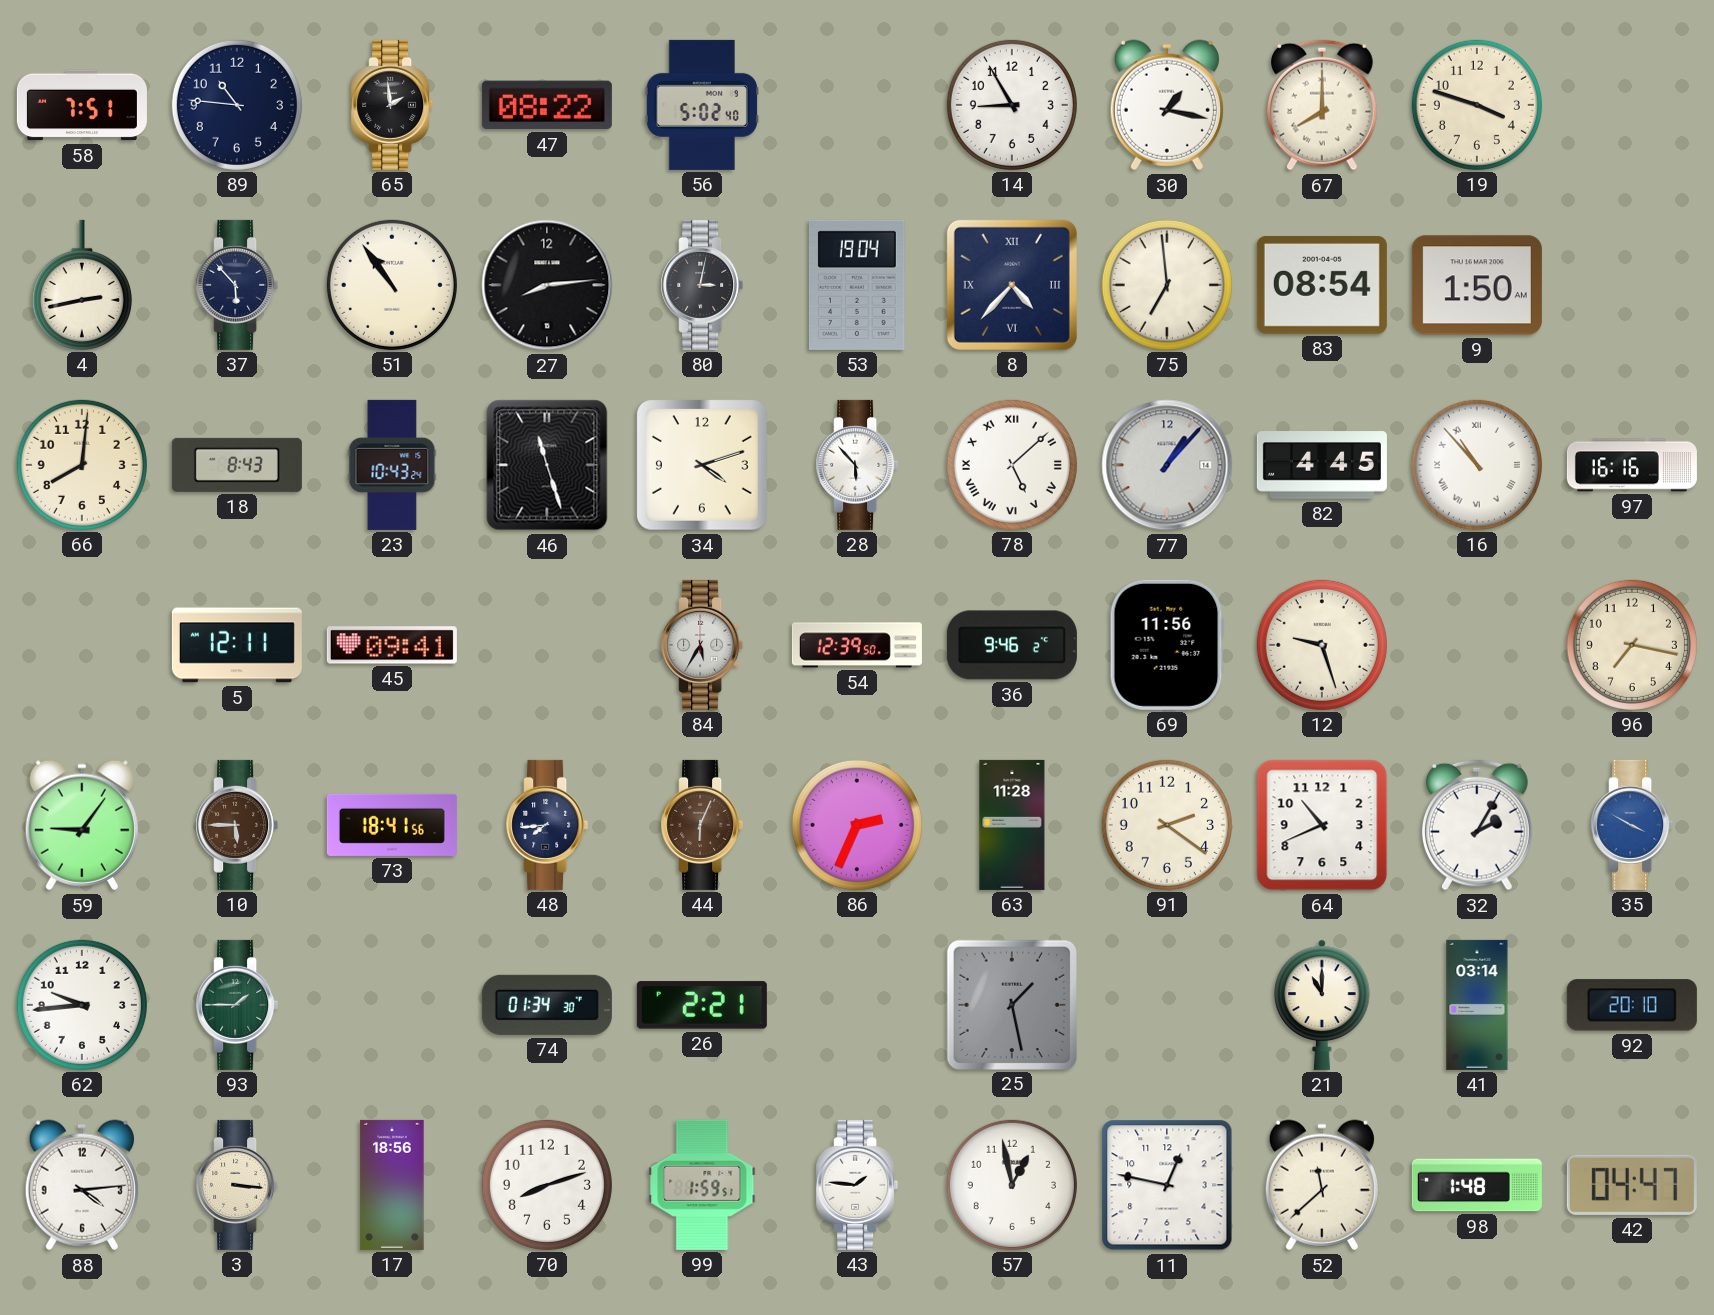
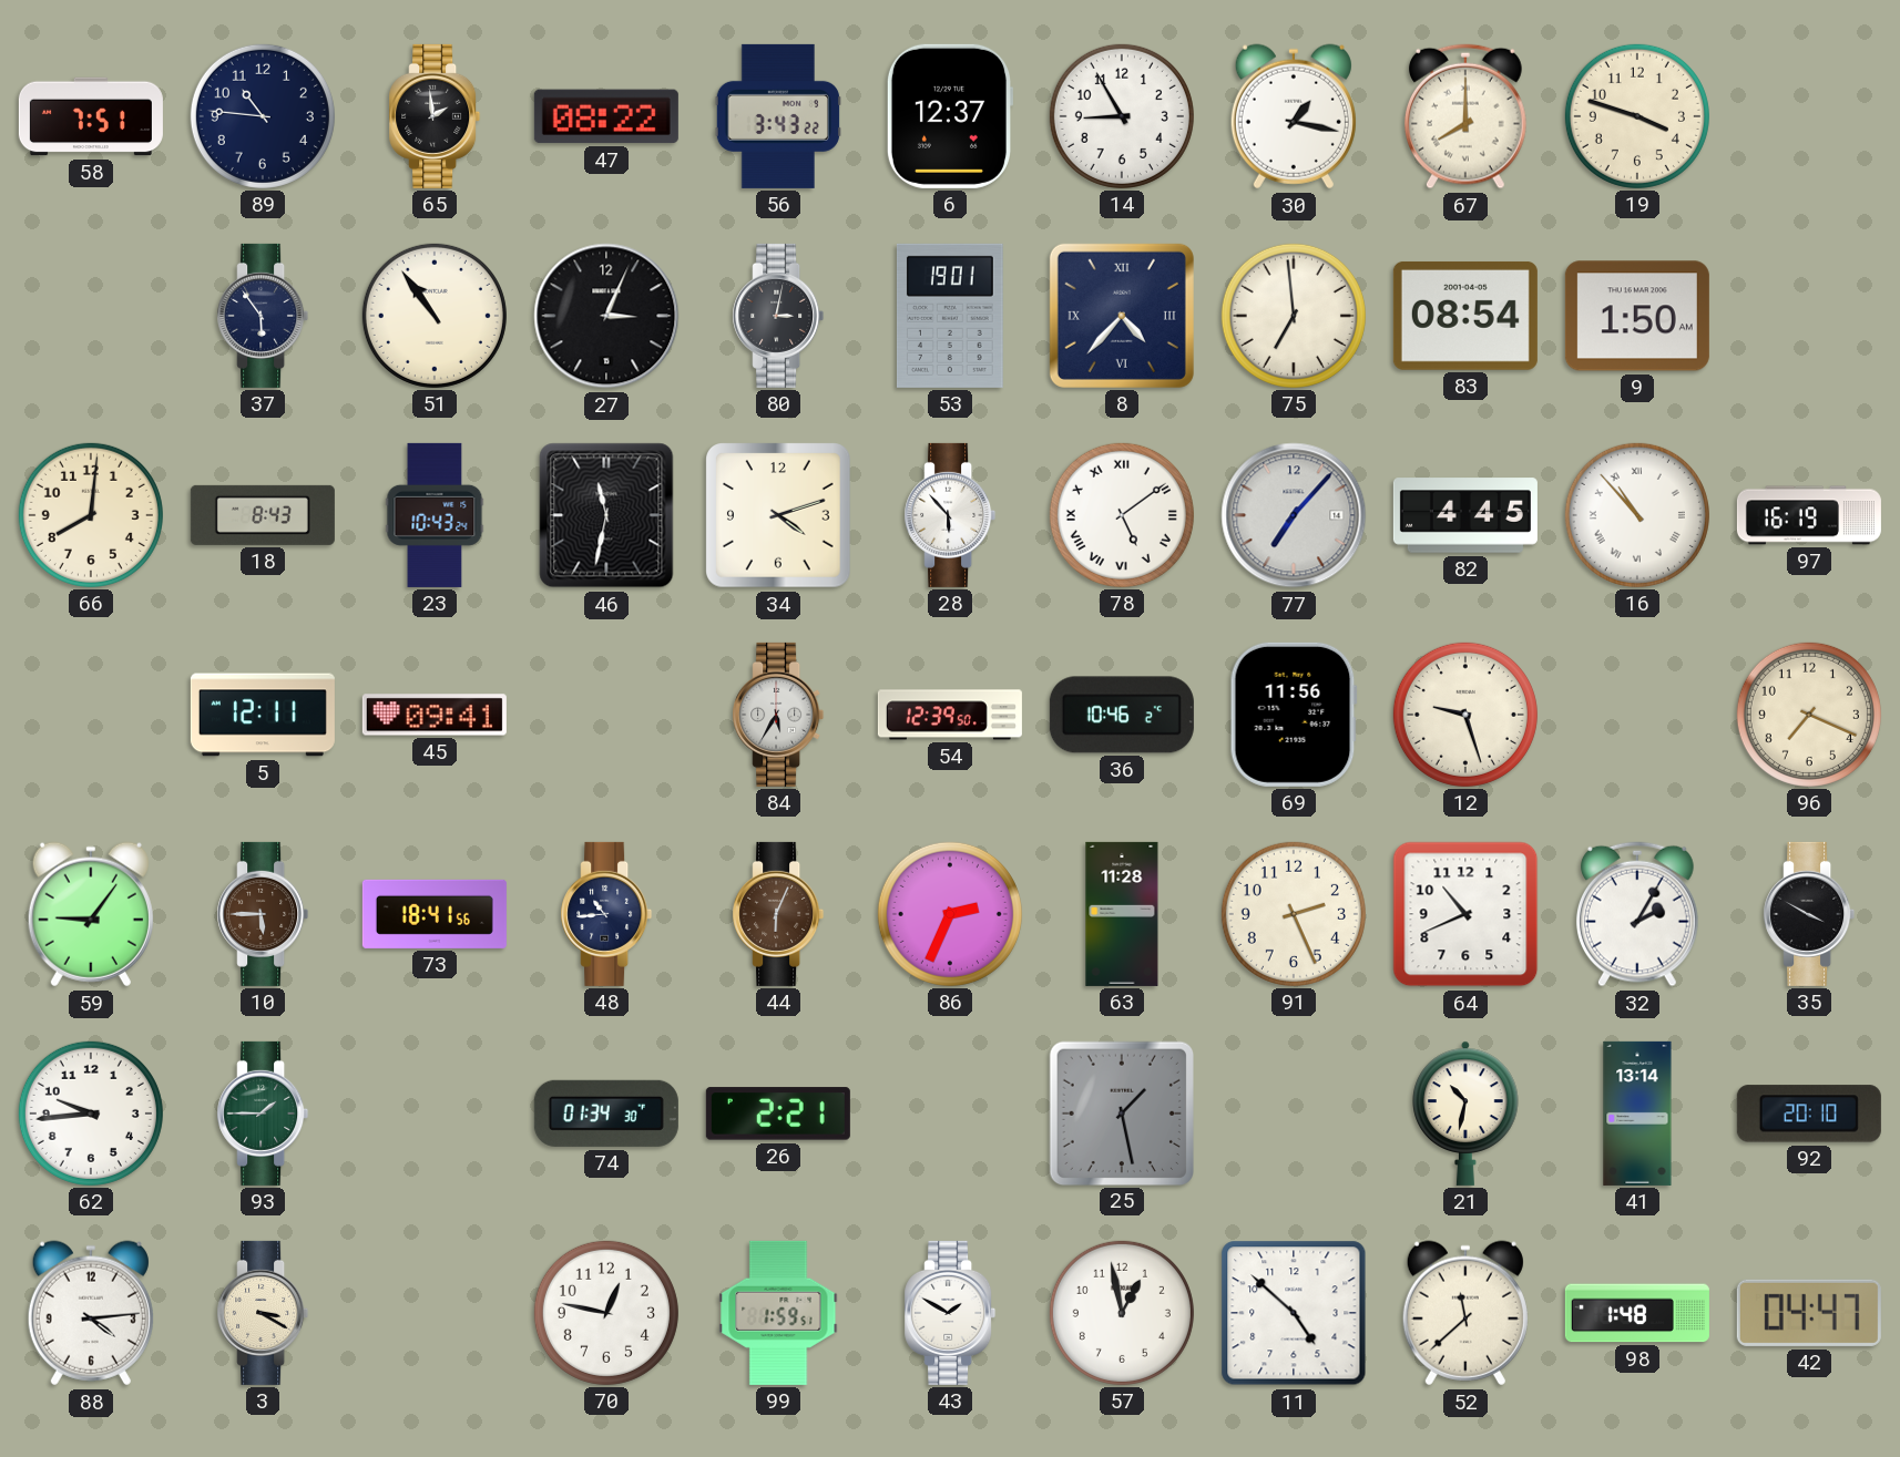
56: 5:02 -> 3:43
6: none -> 12:37
4: 2:43 -> none
37: 5:53 -> 5:54
27: 8:14 -> 3:04
53: 19:04 -> 19:01
46: 11:27 -> 11:32
78: 5:08 -> 5:09
77: 1:07 -> 7:07
97: 16:16 -> 16:19
36: 9:46 -> 10:46
96: 7:17 -> 7:19
48: 7:44 -> 10:44
91: 2:21 -> 2:26
35 dial: blue -> black
21: 11:00 -> 10:32
41: 03:14 -> 13:14
3: 3:16 -> 3:20
17: 18:56 -> none
70: 8:12 -> 12:47
43: 1:46 -> 1:50
11: 12:47 -> 4:52
